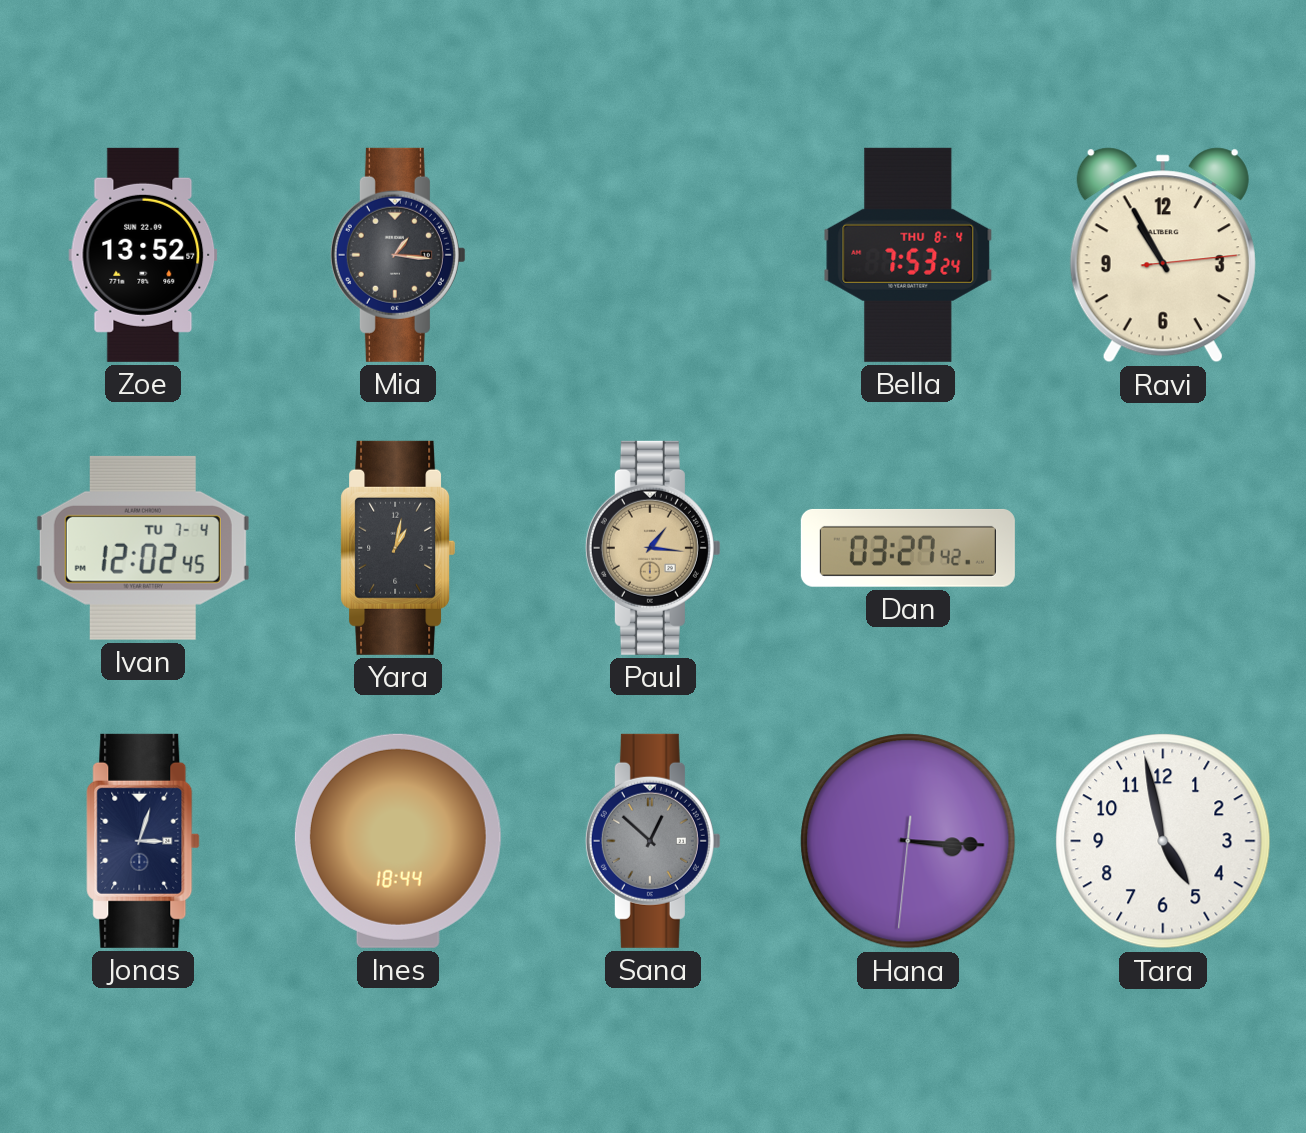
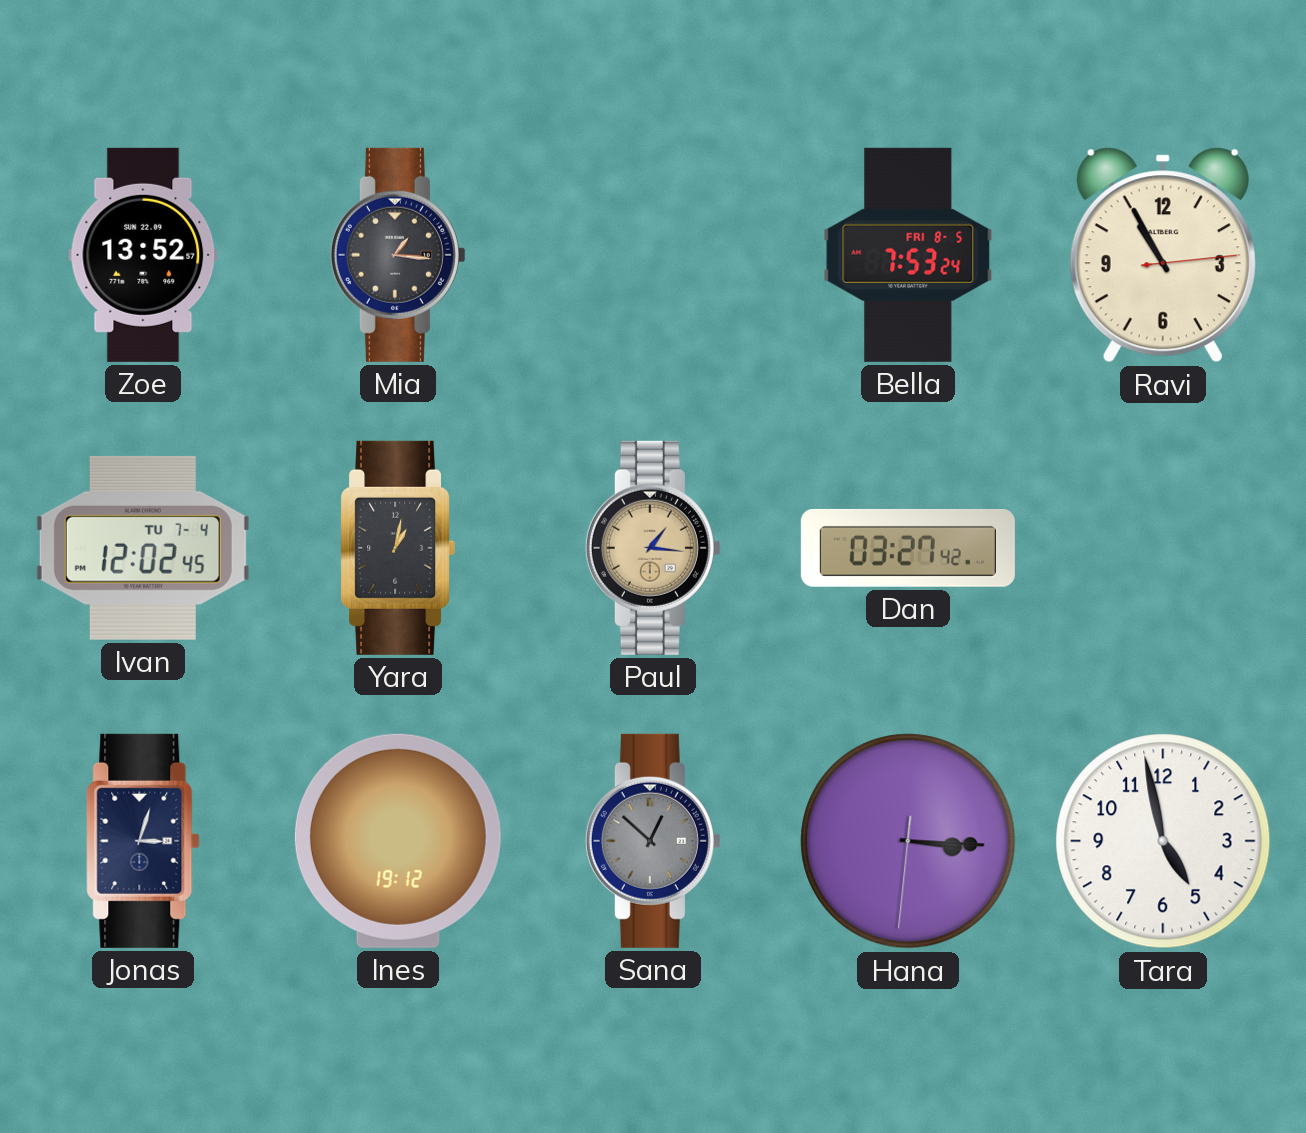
Bella date: THU 8-4 -> FRI 8-5
Ines: 18:44 -> 19:12
